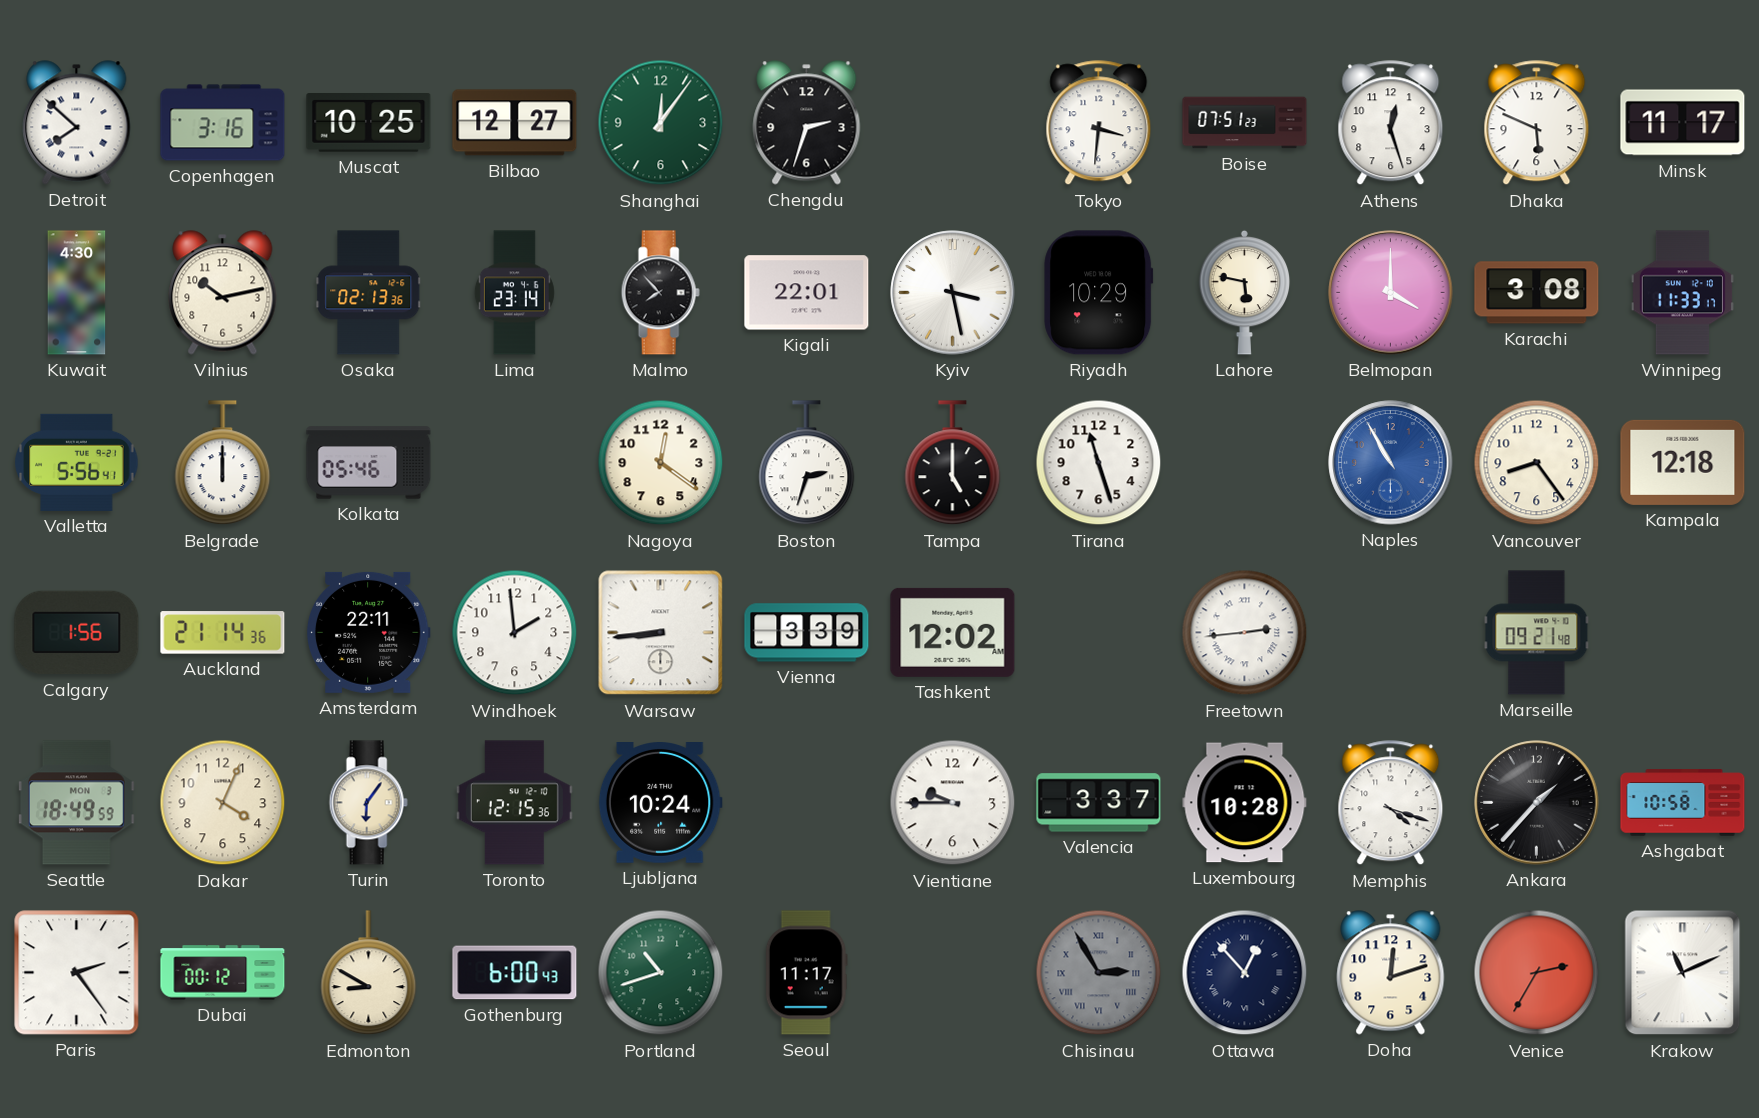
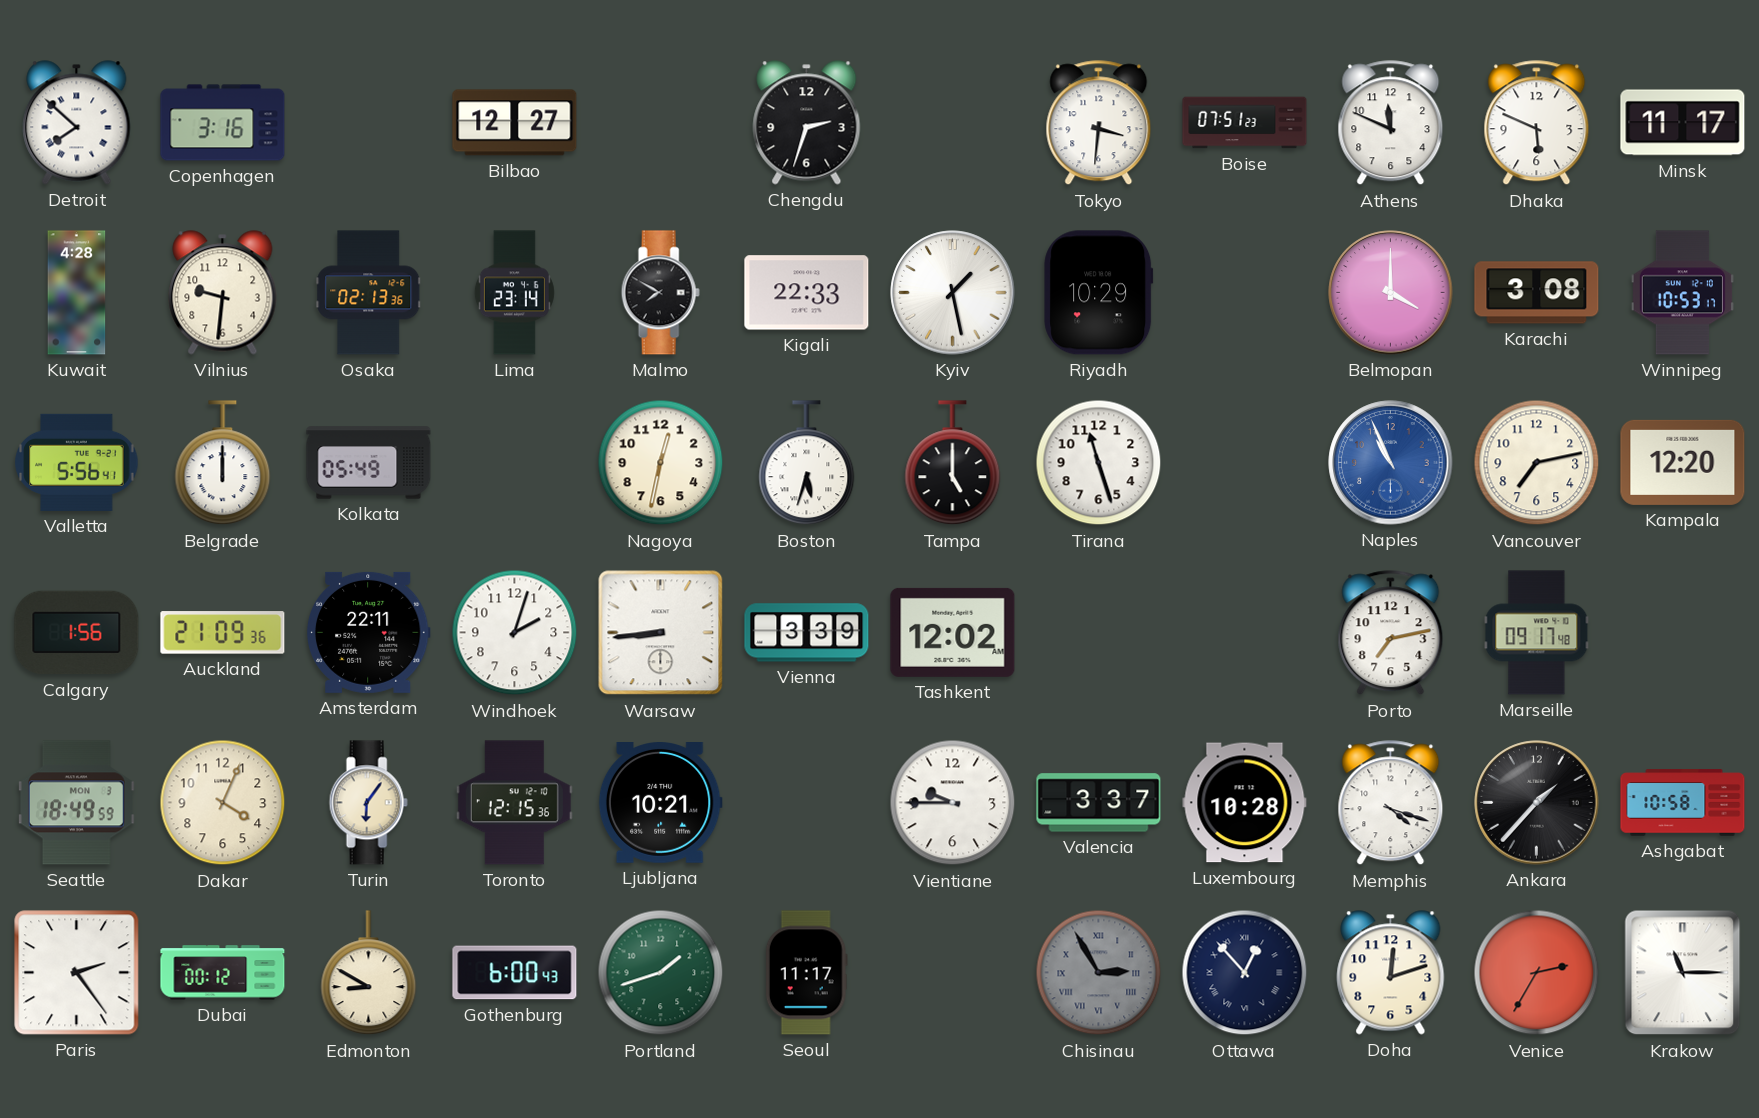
Muscat: 10:25 -> none
Shanghai: 12:06 -> none
Athens: 12:27 -> 11:49
Kuwait: 4:30 -> 4:28
Vilnius: 10:13 -> 9:31
Malmo: 7:53 -> 7:50
Kigali: 22:01 -> 22:33
Kyiv: 3:28 -> 1:28
Lahore: 5:47 -> none
Winnipeg: 11:33 -> 10:53
Kolkata: 05:46 -> 05:49
Nagoya: 12:21 -> 12:32
Boston: 2:33 -> 5:33
Naples: 10:55 -> 10:56
Vancouver: 8:24 -> 7:13
Kampala: 12:18 -> 12:20
Auckland: 21:14 -> 21:09
Windhoek: 1:59 -> 2:03
Freetown: 2:44 -> none
Porto: none -> 7:13
Marseille: 09:21 -> 09:17
Ljubljana: 10:24 -> 10:21
Portland: 10:42 -> 1:42
Krakow: 11:11 -> 11:15
